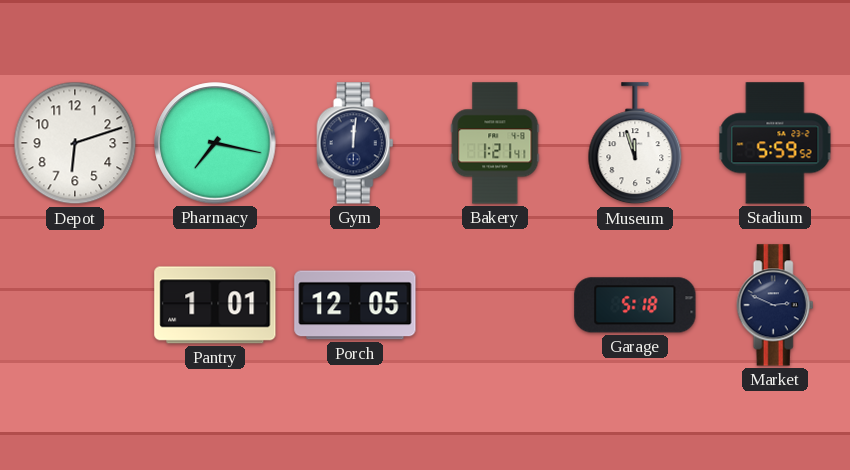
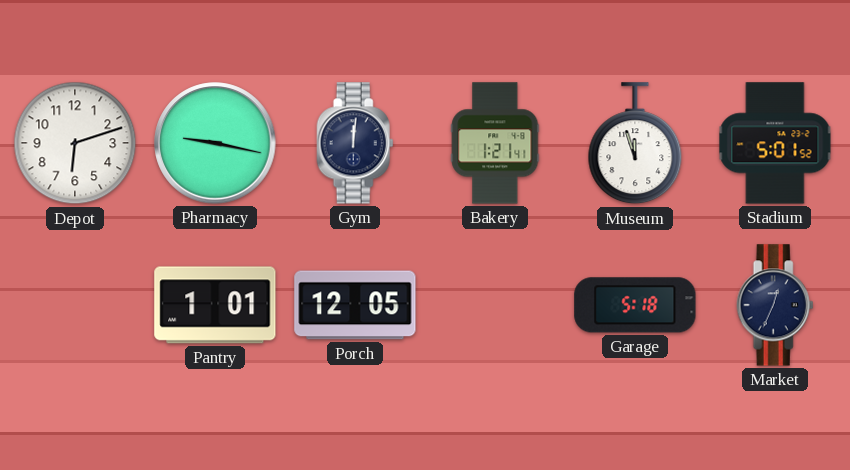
Pharmacy: 7:17 -> 9:17
Stadium: 5:59 -> 5:01
Market: 2:49 -> 12:34
